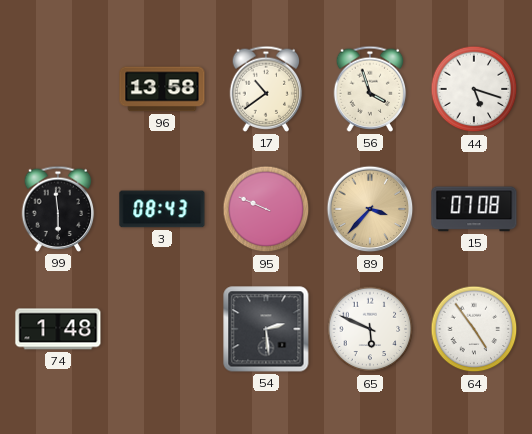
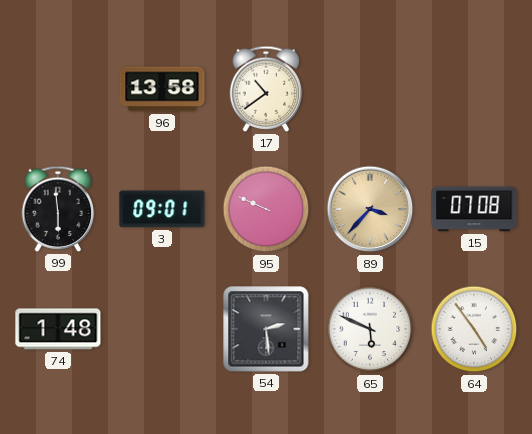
56: 3:57 -> none
44: 5:18 -> none
3: 08:43 -> 09:01
